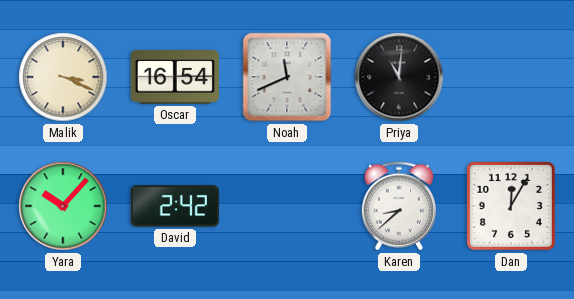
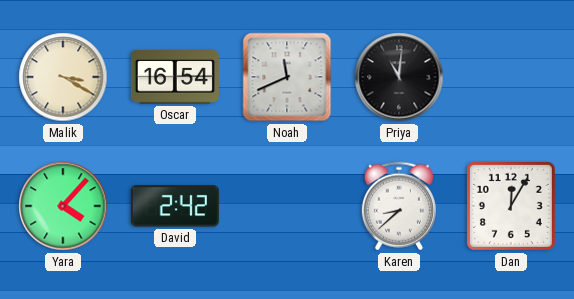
Malik: 3:19 -> 3:20
Yara: 10:07 -> 4:07
